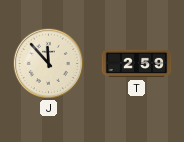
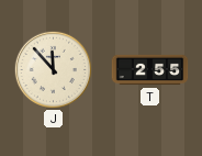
T: 2:59 -> 2:55
